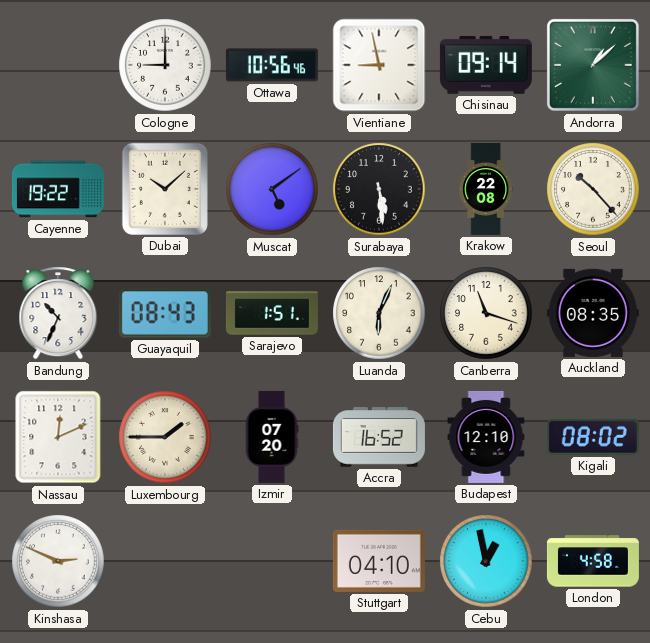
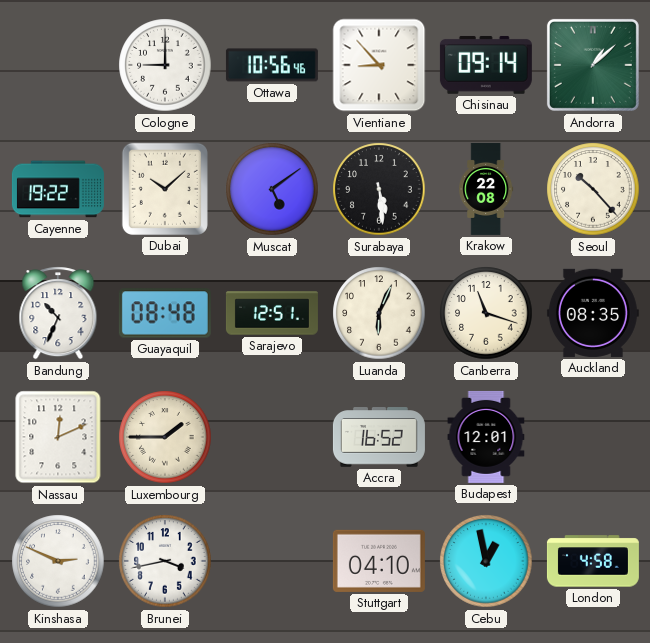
Vientiane: 8:58 -> 8:53
Guayaquil: 08:43 -> 08:48
Sarajevo: 1:51 -> 12:51
Izmir: 07:20 -> none
Budapest: 12:10 -> 12:01
Kigali: 08:02 -> none
Brunei: none -> 3:43
